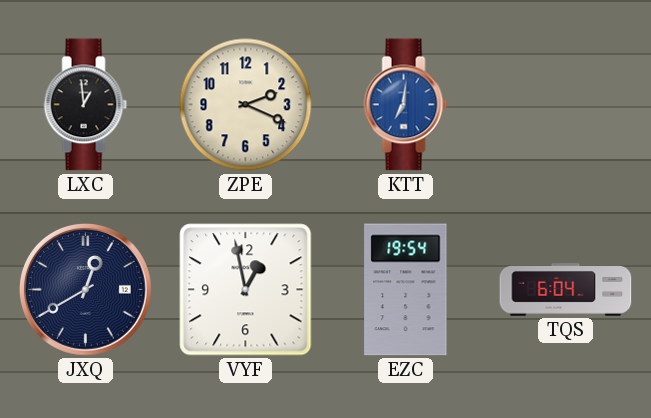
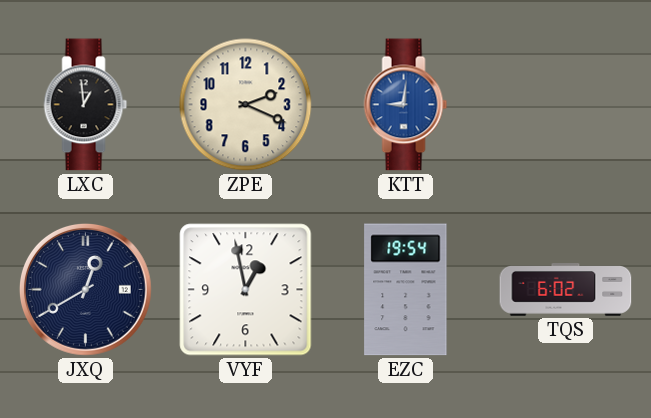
KTT: 7:01 -> 9:01
TQS: 6:04 -> 6:02
